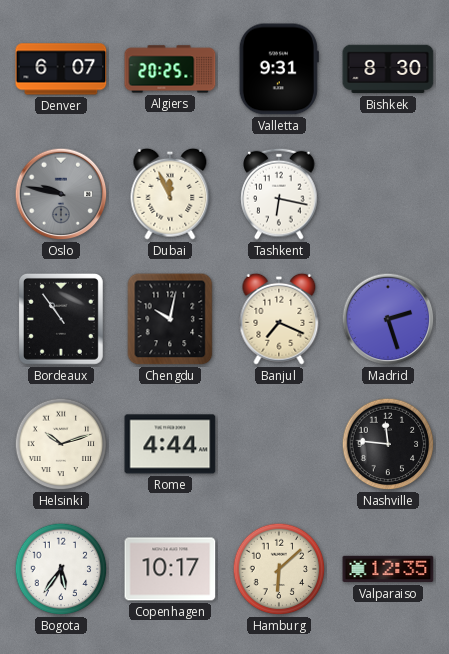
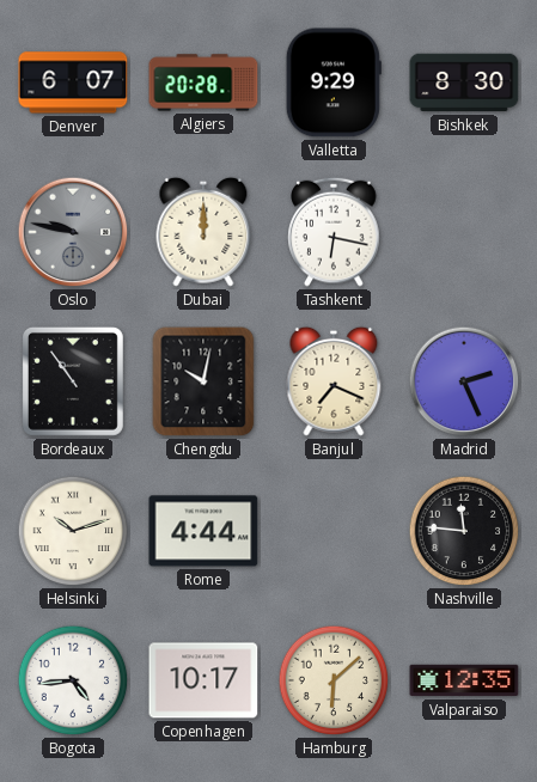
Algiers: 20:25 -> 20:28
Valletta: 9:31 -> 9:29
Dubai: 11:56 -> 12:00
Madrid: 2:27 -> 2:26
Bogota: 5:36 -> 4:44
